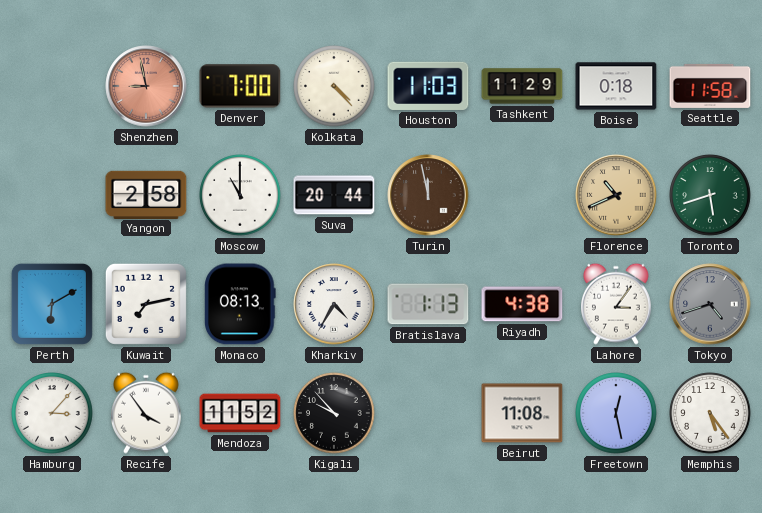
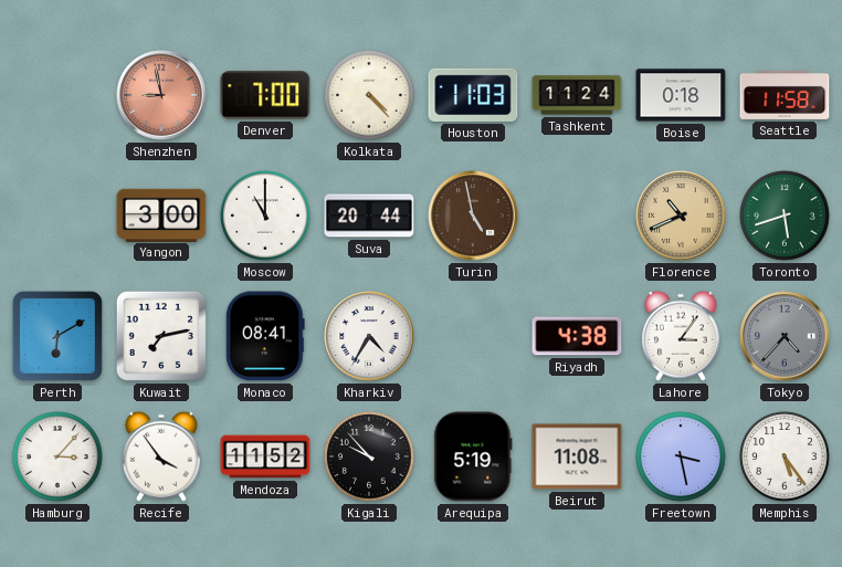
Tashkent: 11:29 -> 11:24
Yangon: 2:58 -> 3:00
Turin: 11:58 -> 4:58
Monaco: 08:13 -> 08:41
Bratislava: 1:13 -> none
Tokyo: 4:42 -> 4:37
Arequipa: none -> 5:19
Freetown: 12:28 -> 3:28
